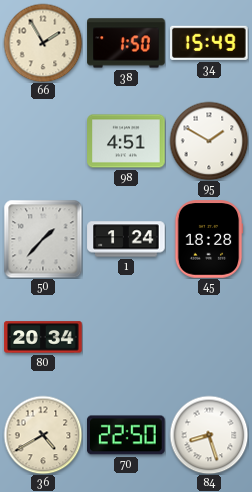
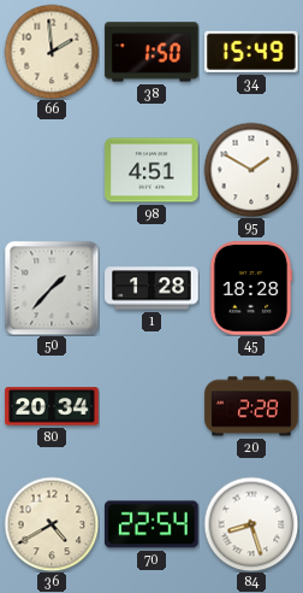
66: 1:55 -> 1:59
1: 1:24 -> 1:28
20: none -> 2:28
70: 22:50 -> 22:54
